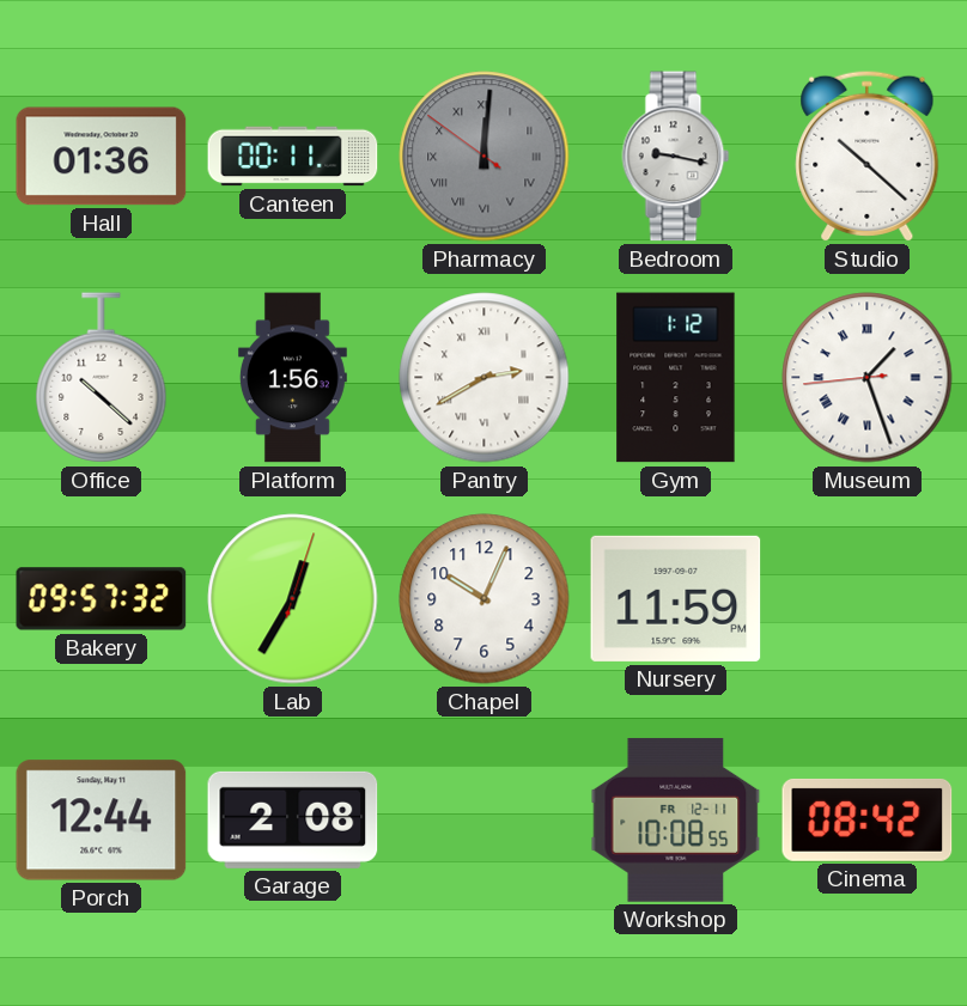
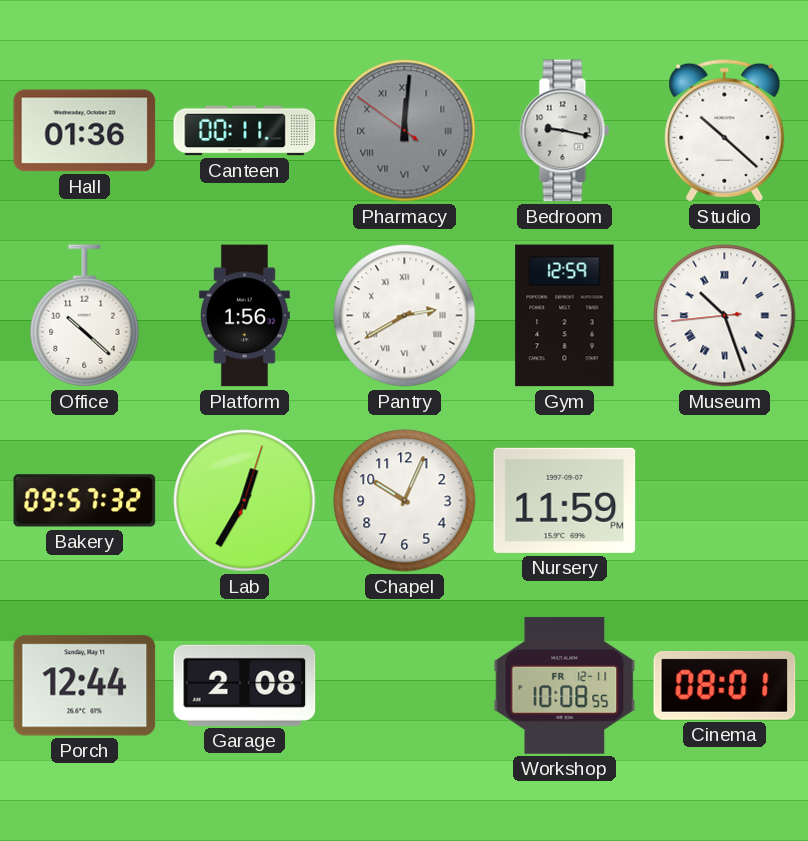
Gym: 1:12 -> 12:59
Museum: 1:26 -> 10:26
Cinema: 08:42 -> 08:01
